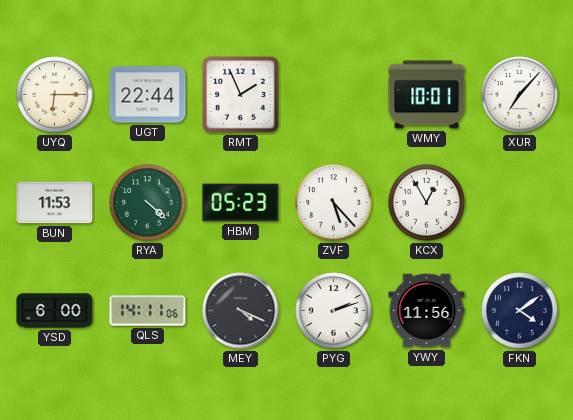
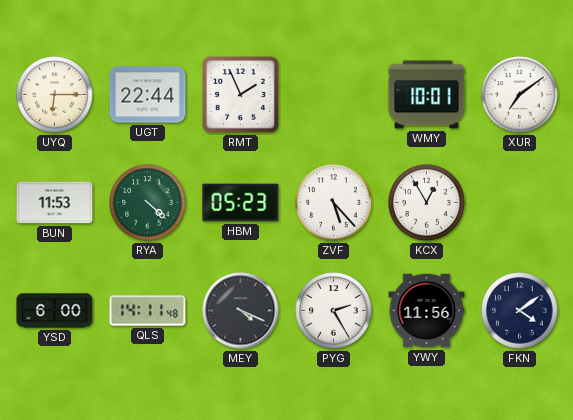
XUR: 7:07 -> 7:09
QLS: 14:11:06 -> 14:11:48
PYG: 2:12 -> 2:25
